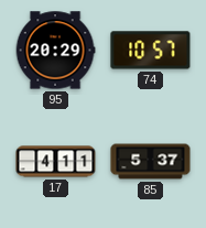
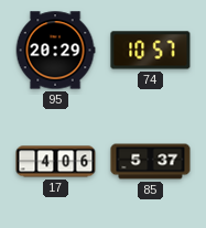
17: 4:11 -> 4:06
